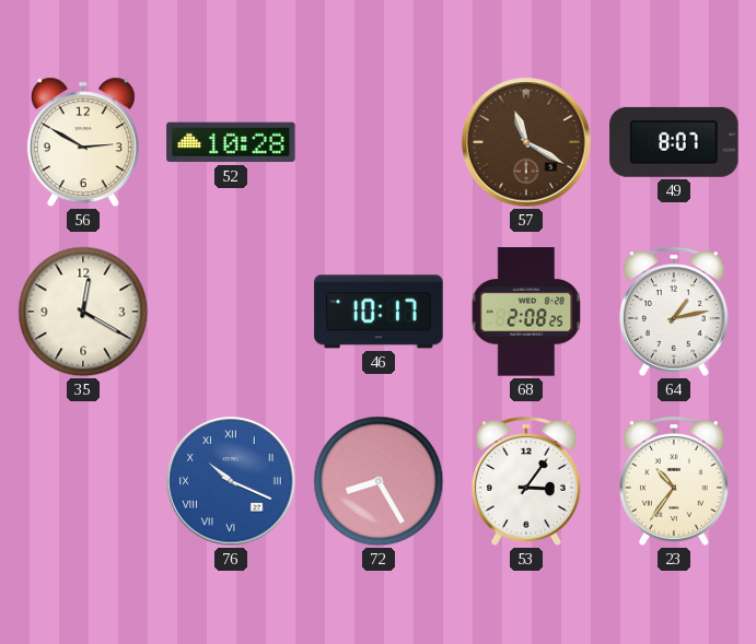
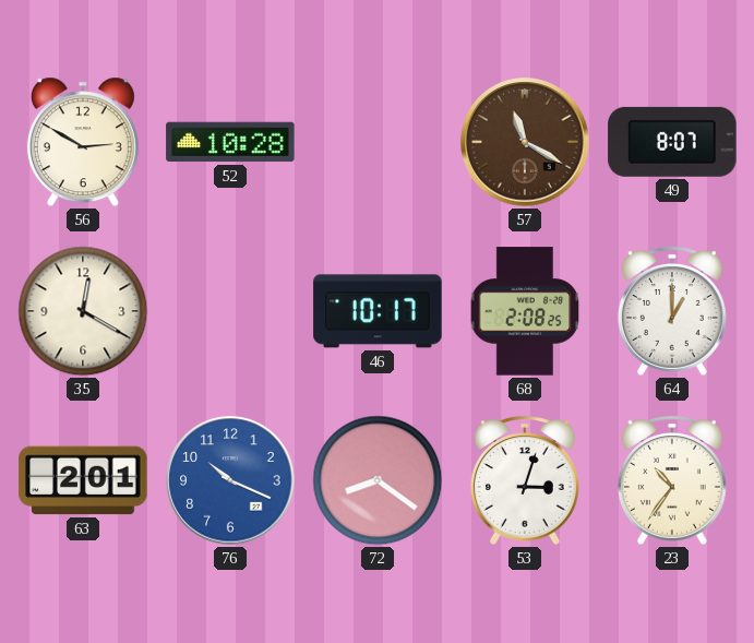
64: 1:13 -> 1:00
63: none -> 2:01
76 numerals: Roman -> Arabic
72: 8:25 -> 8:21
53: 3:06 -> 3:03
